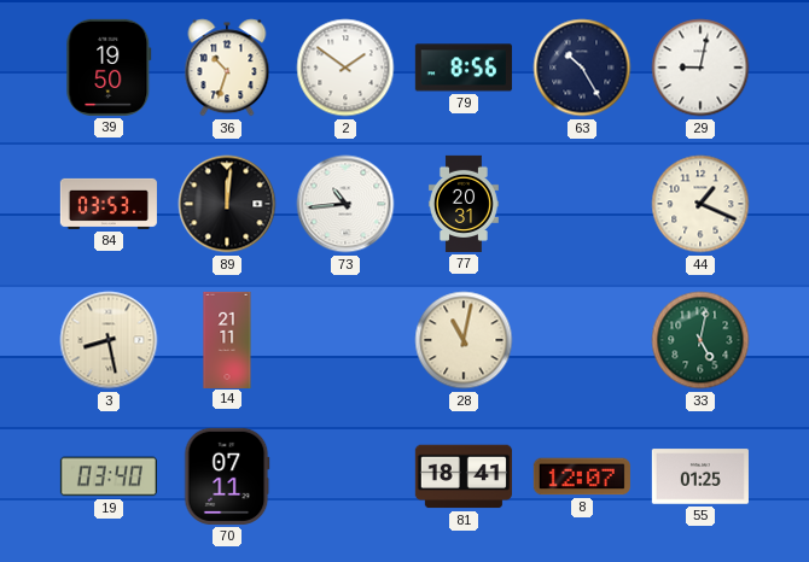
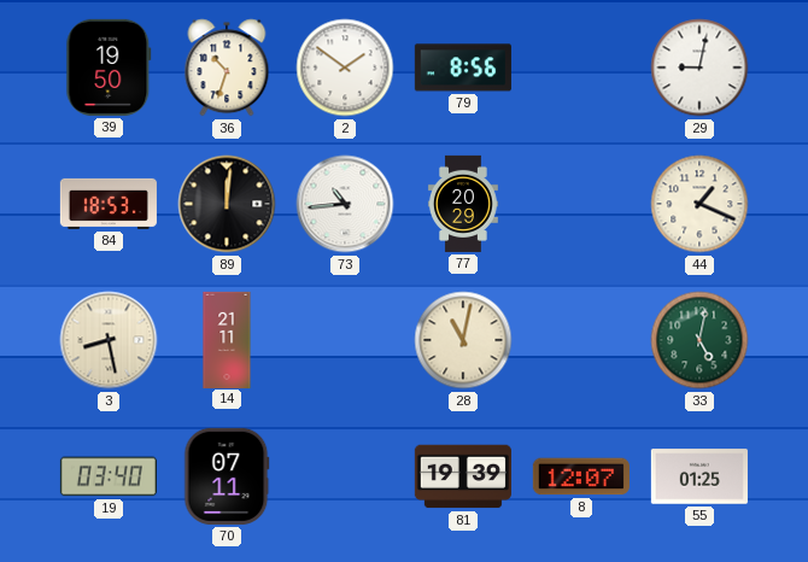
63: 10:25 -> none
84: 03:53 -> 18:53
77: 20:31 -> 20:29
81: 18:41 -> 19:39
